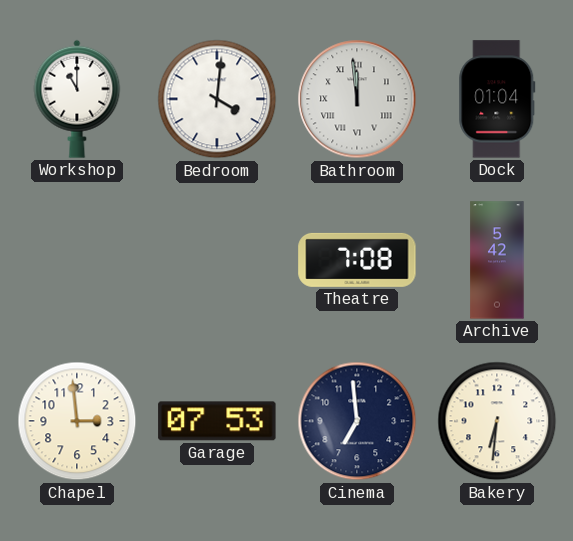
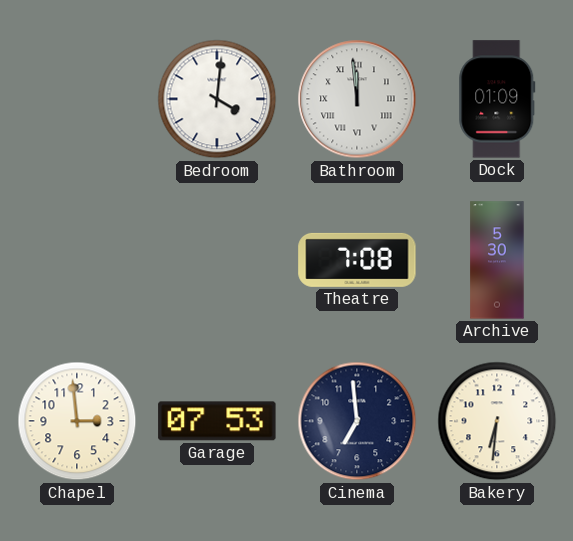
Workshop: 11:00 -> none
Dock: 01:04 -> 01:09
Archive: 5:42 -> 5:30
